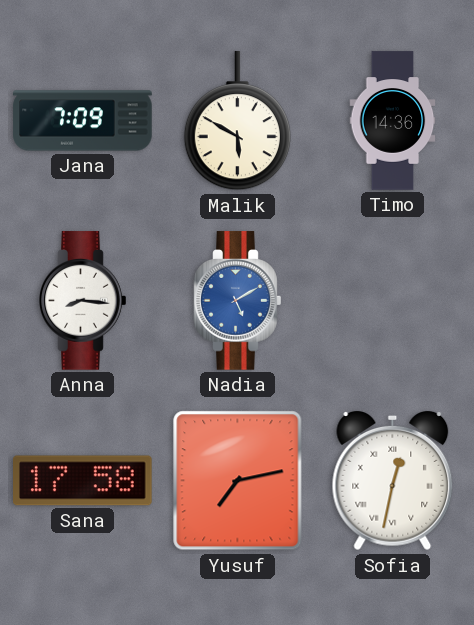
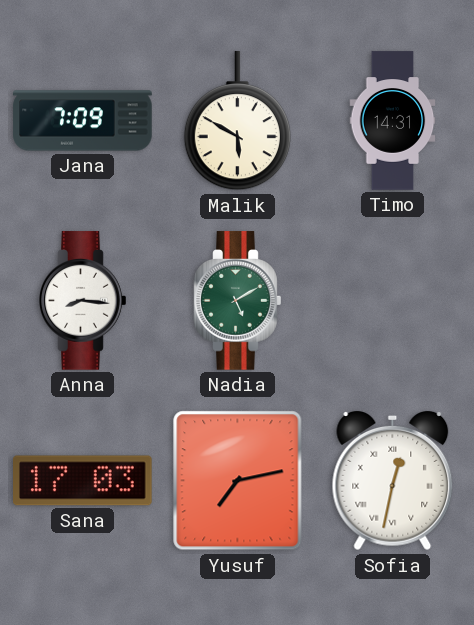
Timo: 14:36 -> 14:31
Nadia dial: blue -> green
Sana: 17:58 -> 17:03
